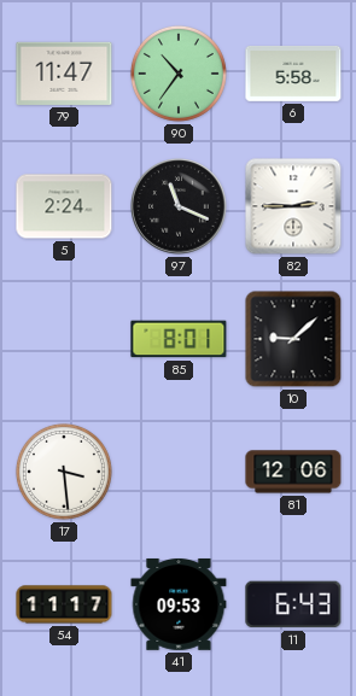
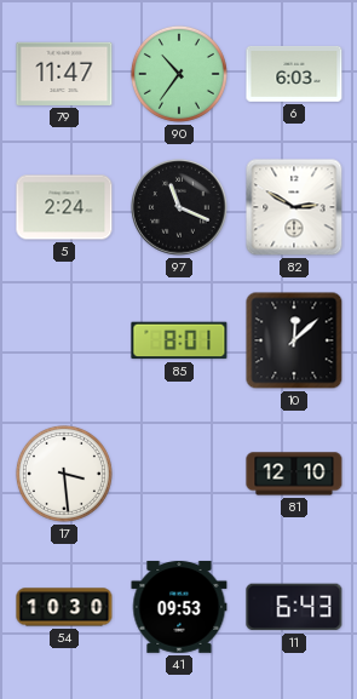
6: 5:58 -> 6:03
82: 2:45 -> 2:50
10: 9:08 -> 12:08
81: 12:06 -> 12:10
54: 11:17 -> 10:30
